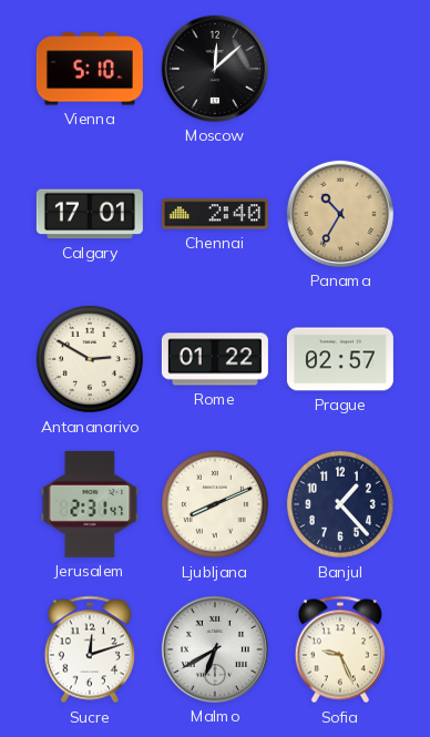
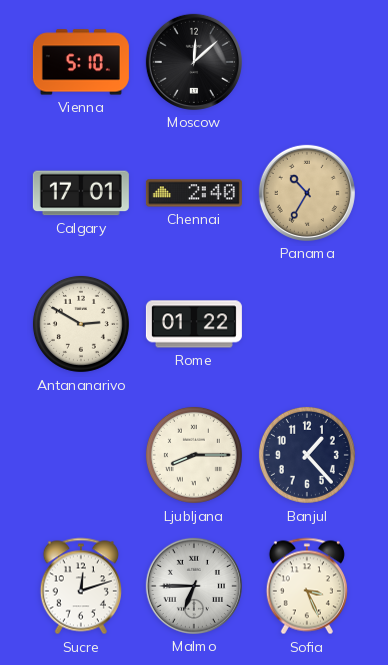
Prague: 02:57 -> none
Jerusalem: 2:31 -> none
Ljubljana: 8:11 -> 8:15
Malmo: 6:40 -> 6:45
Sofia: 9:26 -> 3:26
